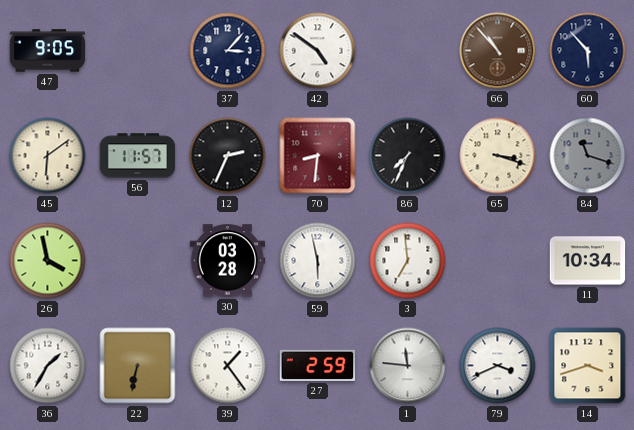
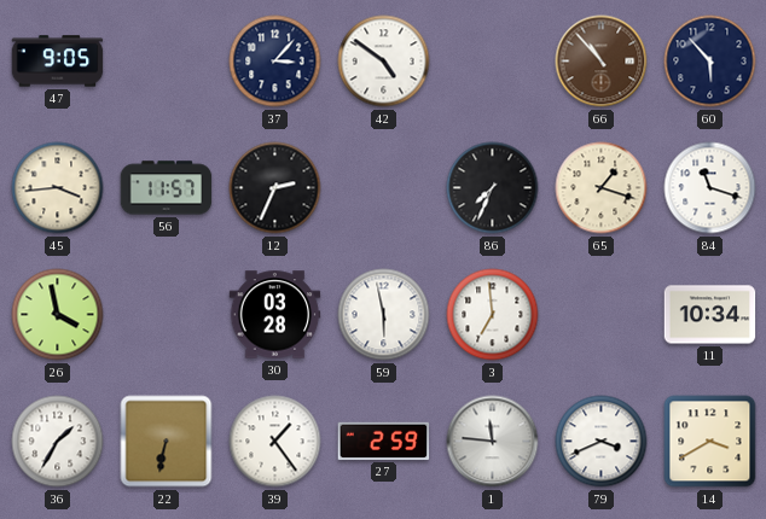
45: 6:09 -> 3:44
70: 8:31 -> none
65: 3:18 -> 1:18
84 dial: grey -> white
14: 3:42 -> 3:40
